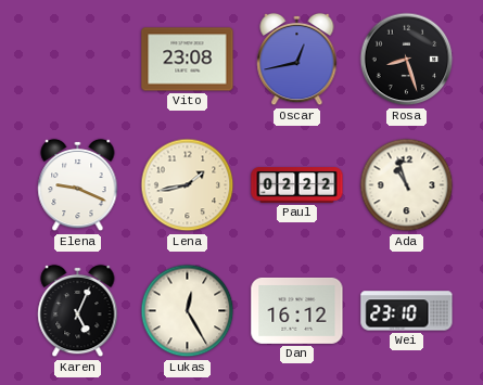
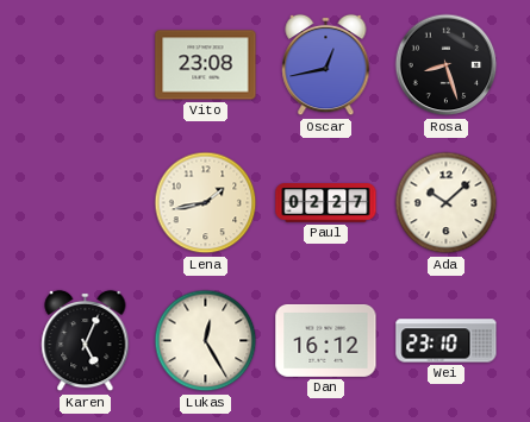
Elena: 9:19 -> none
Paul: 02:22 -> 02:27
Ada: 10:57 -> 10:08
